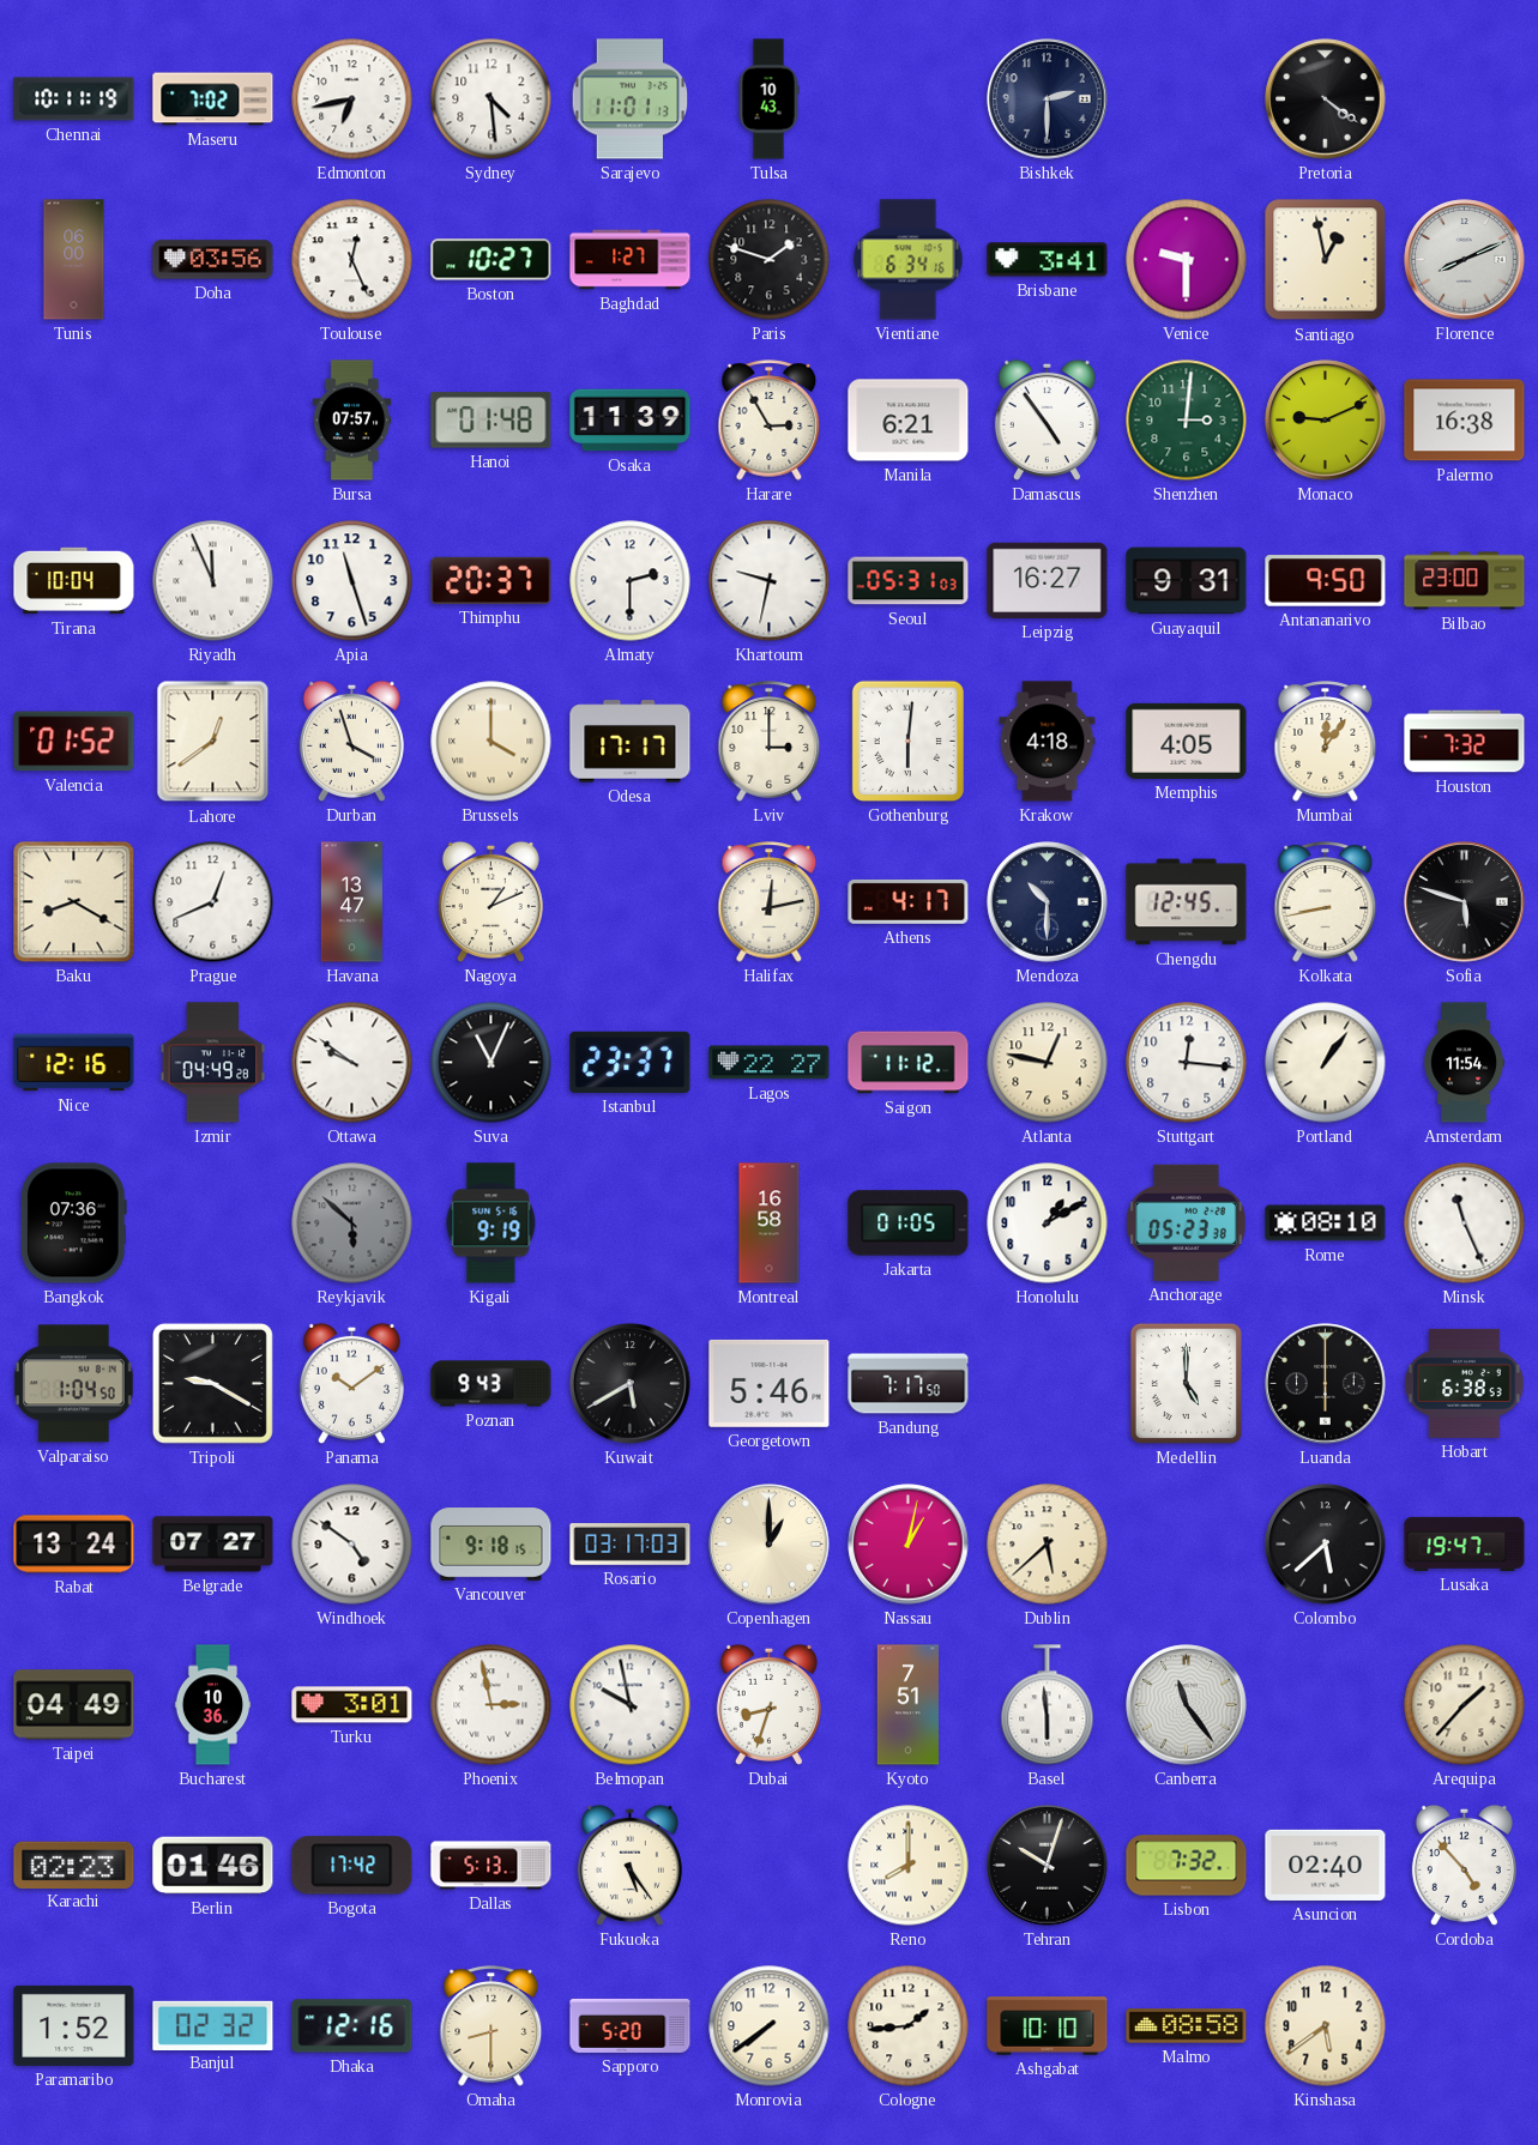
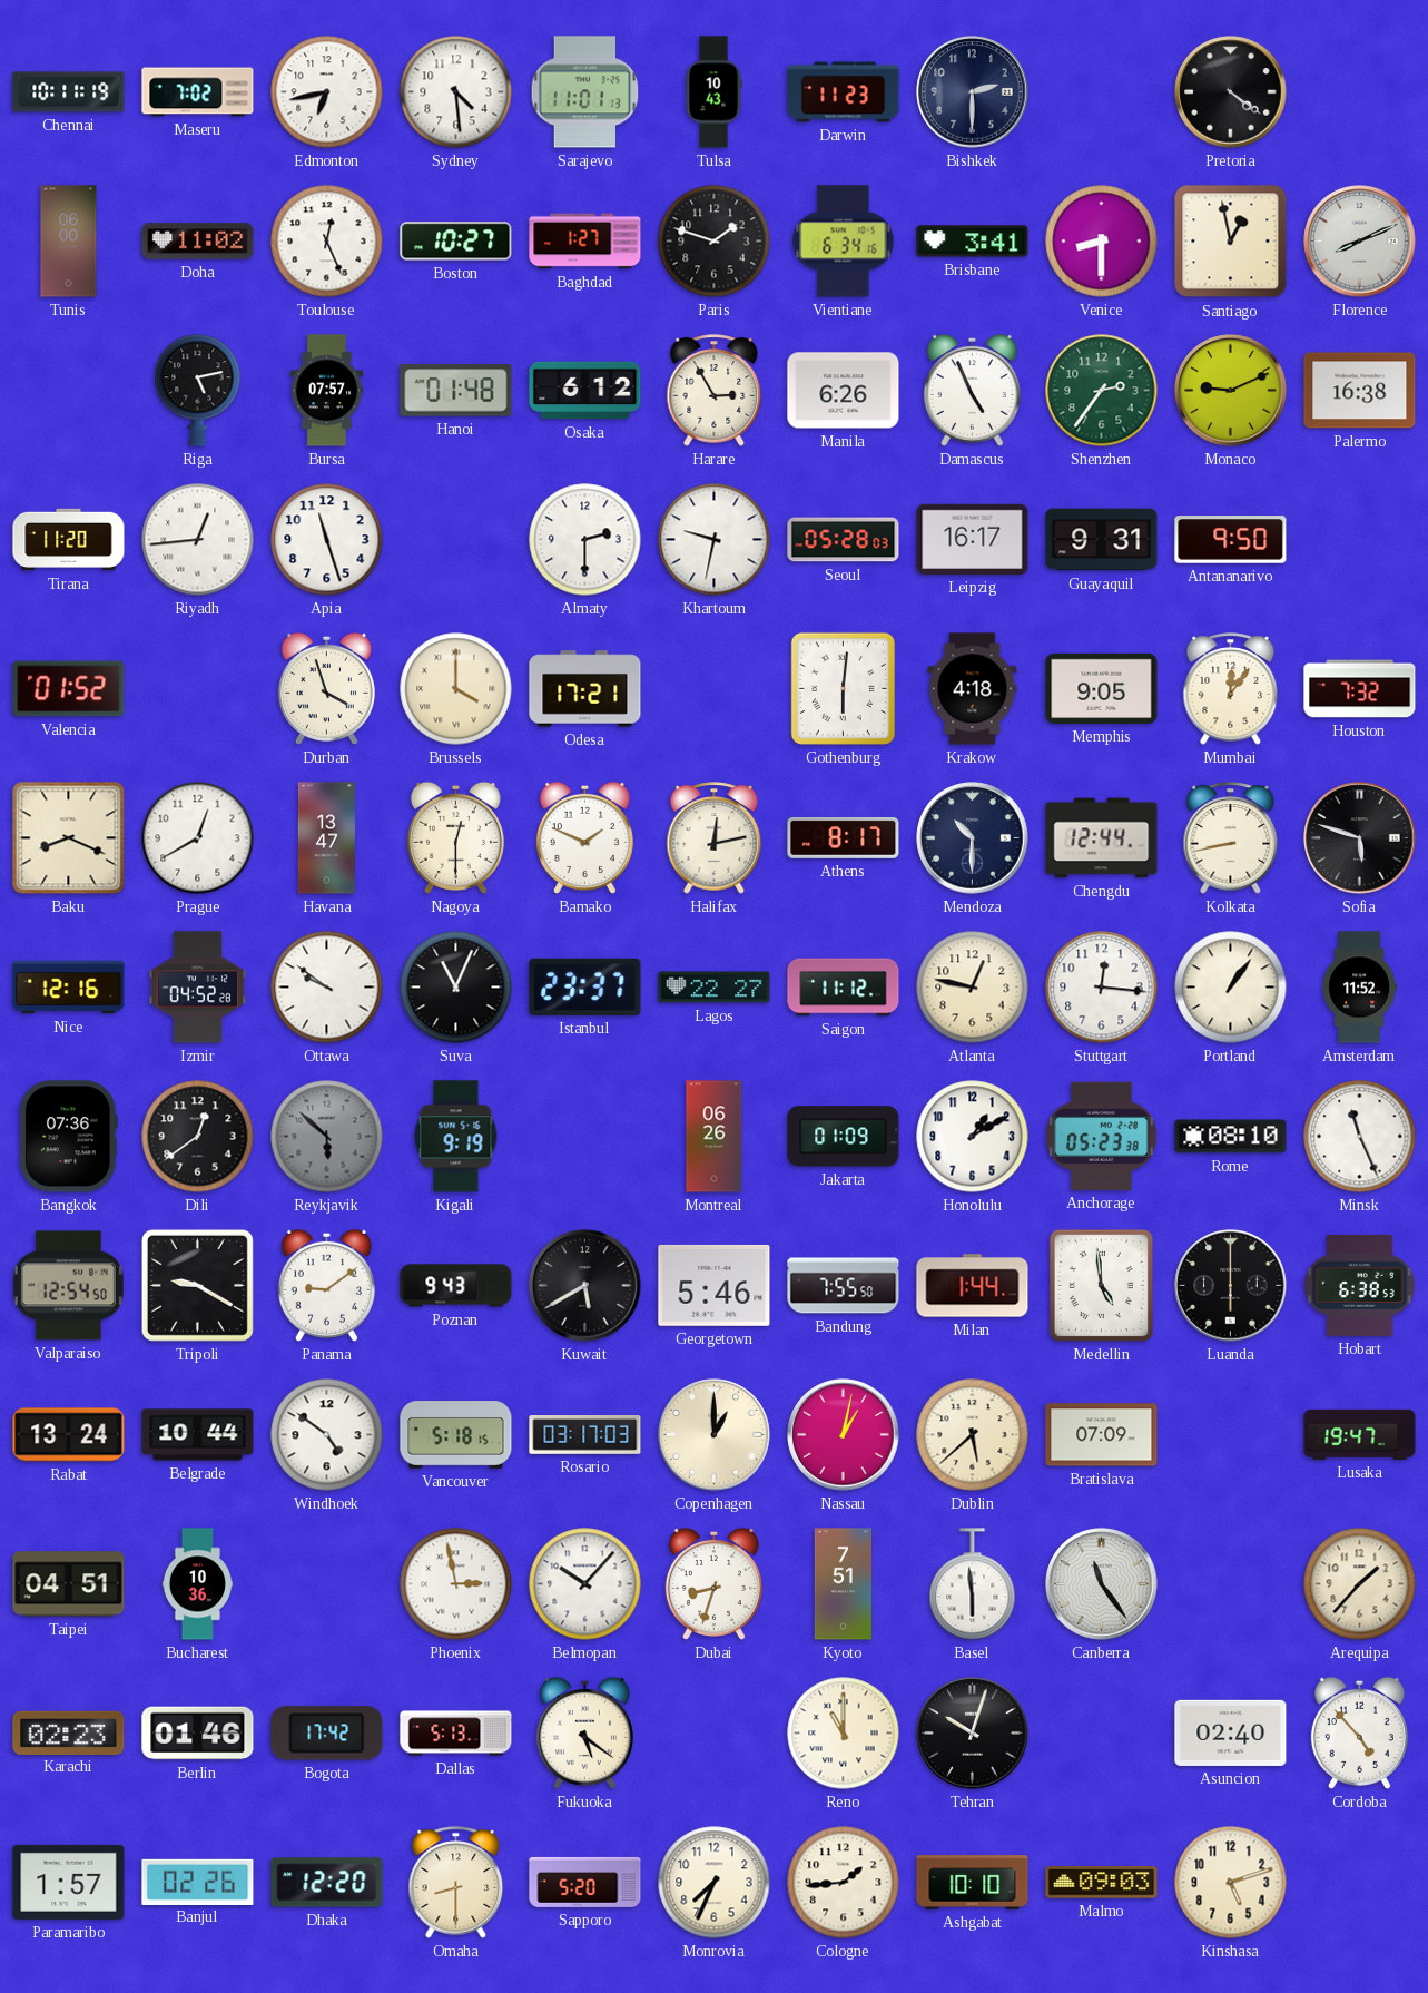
Darwin: none -> 11:23
Doha: 03:56 -> 11:02
Venice: 9:30 -> 8:30
Riga: none -> 5:13
Osaka: 11:39 -> 6:12
Manila: 6:21 -> 6:26
Damascus: 4:54 -> 4:56
Shenzhen: 3:01 -> 2:36
Tirana: 10:04 -> 11:20
Riyadh: 11:56 -> 12:44
Thimphu: 20:37 -> none
Seoul: 05:31 -> 05:28
Leipzig: 16:27 -> 16:17
Bilbao: 23:00 -> none
Lahore: 12:39 -> none
Odesa: 17:17 -> 17:21
Lviv: 3:00 -> none
Memphis: 4:05 -> 9:05
Baku: 8:20 -> 8:19
Prague: 12:41 -> 12:40
Nagoya: 1:11 -> 12:30
Bamako: none -> 1:49
Athens: 4:17 -> 8:17
Chengdu: 12:45 -> 12:44
Izmir: 04:49 -> 04:52
Amsterdam: 11:54 -> 11:52
Dili: none -> 12:39
Montreal: 16:58 -> 06:26
Jakarta: 01:05 -> 01:09
Valparaiso: 1:04 -> 12:54
Panama: 10:09 -> 9:09
Bandung: 7:17 -> 7:55
Milan: none -> 1:44
Medellin: 5:00 -> 4:59
Belgrade: 07:27 -> 10:44
Vancouver: 9:18 -> 5:18
Bratislava: none -> 07:09
Colombo: 5:38 -> none
Taipei: 04:49 -> 04:51
Turku: 3:01 -> none
Belmopan: 9:58 -> 10:07
Fukuoka: 5:24 -> 5:21
Reno: 8:00 -> 11:00
Lisbon: 7:32 -> none
Paramaribo: 1:52 -> 1:57
Banjul: 02:32 -> 02:26
Dhaka: 12:16 -> 12:20
Monrovia: 7:39 -> 7:34
Malmo: 08:58 -> 09:03
Kinshasa: 5:39 -> 5:12
